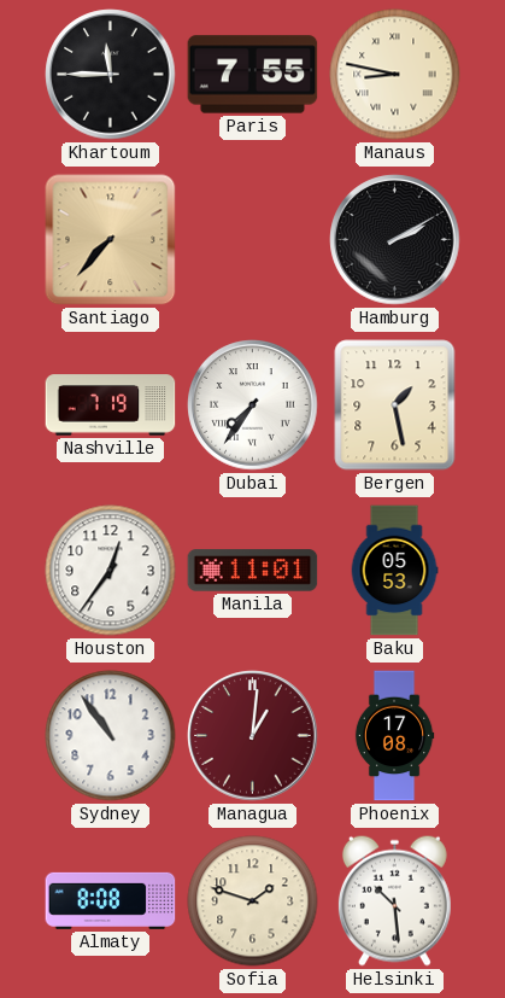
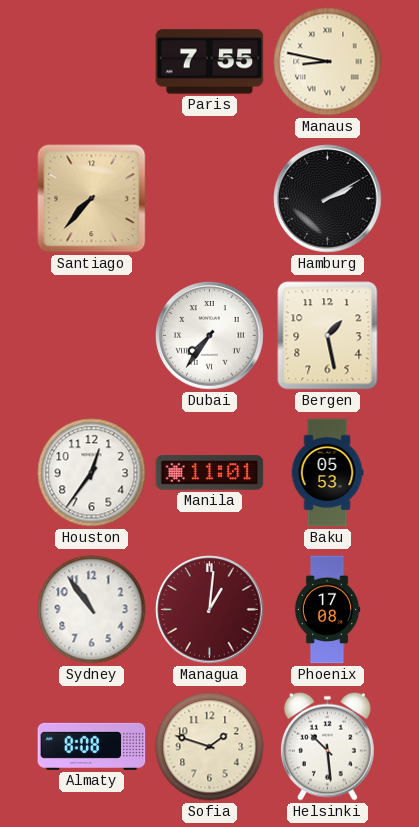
Khartoum: 11:45 -> none
Nashville: 7:19 -> none
